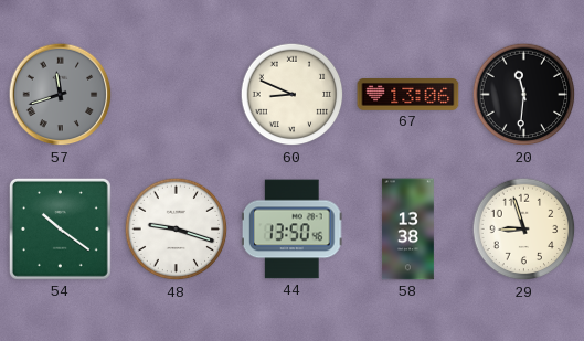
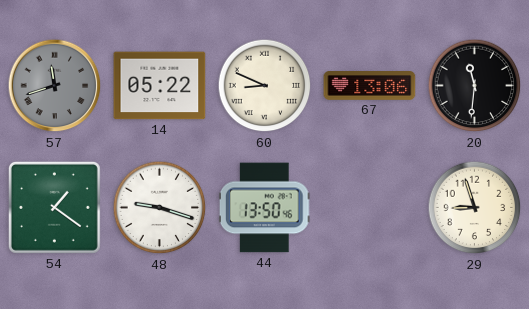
14: none -> 05:22
54: 10:21 -> 1:21
58: 13:38 -> none
